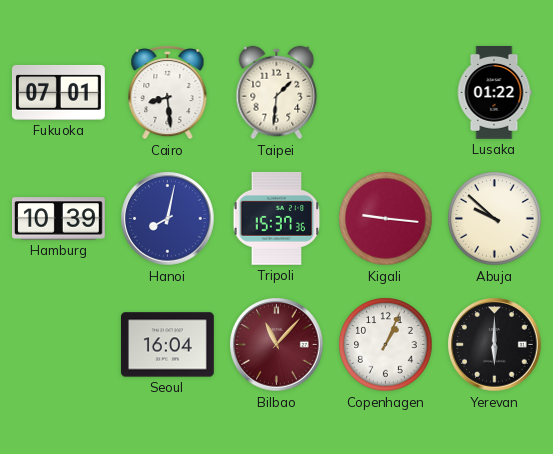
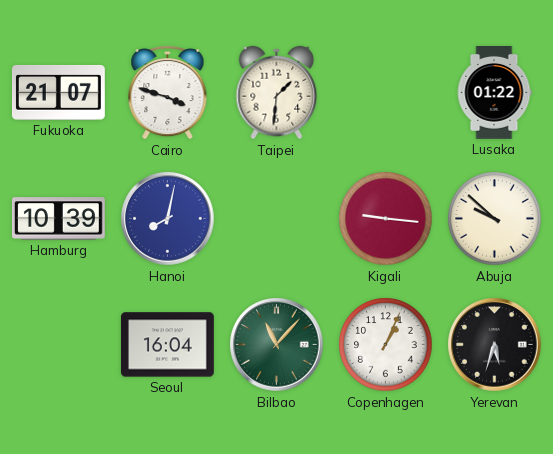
Fukuoka: 07:01 -> 21:07
Cairo: 8:29 -> 3:48
Tripoli: 15:37 -> none
Bilbao dial: burgundy -> green
Yerevan: 6:00 -> 5:33
